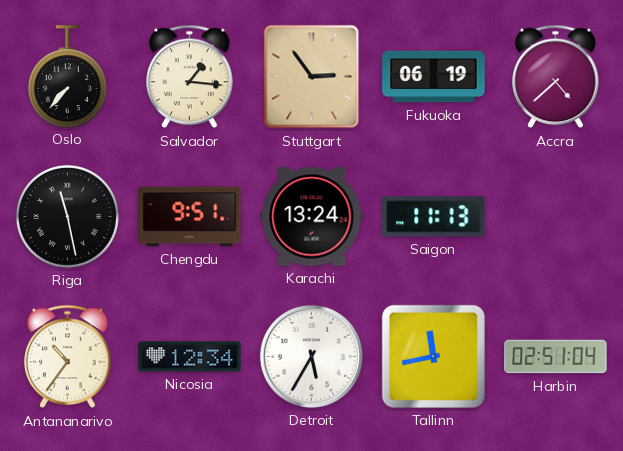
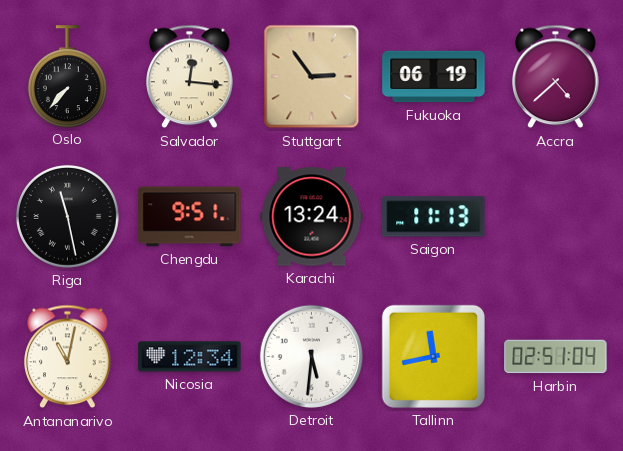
Salvador: 1:16 -> 12:16
Antananarivo: 10:36 -> 11:02
Detroit: 5:35 -> 5:31
